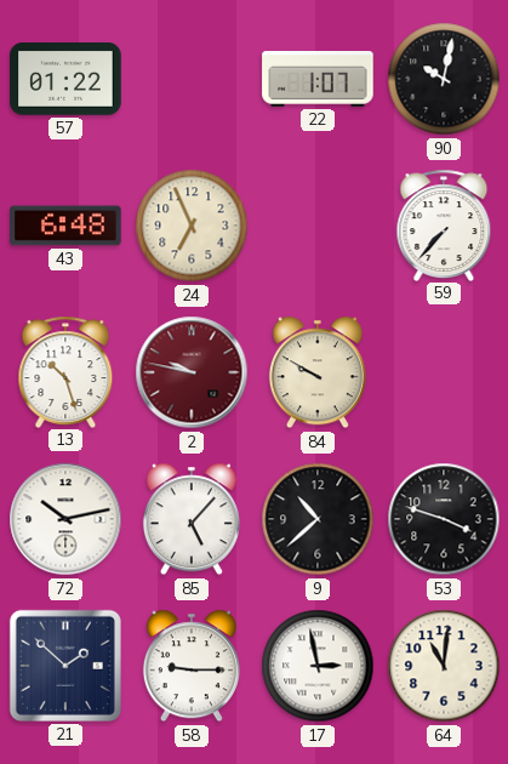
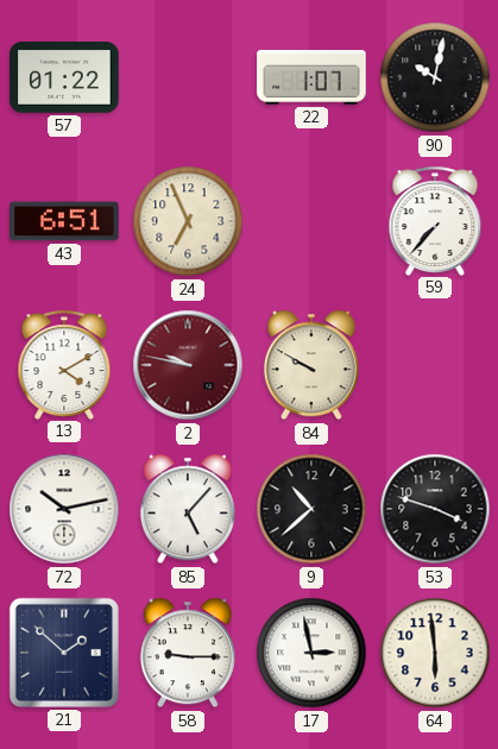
43: 6:48 -> 6:51
13: 10:27 -> 4:10
64: 11:01 -> 5:59
